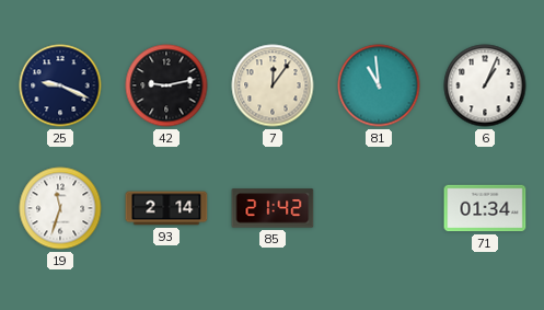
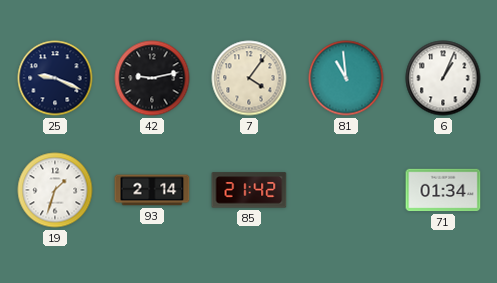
7: 12:06 -> 4:06
19: 11:33 -> 1:33
